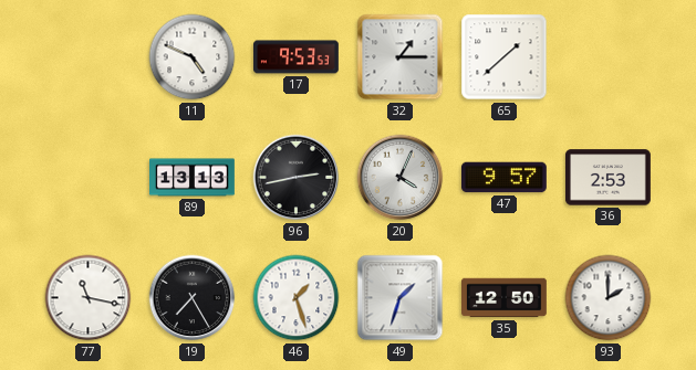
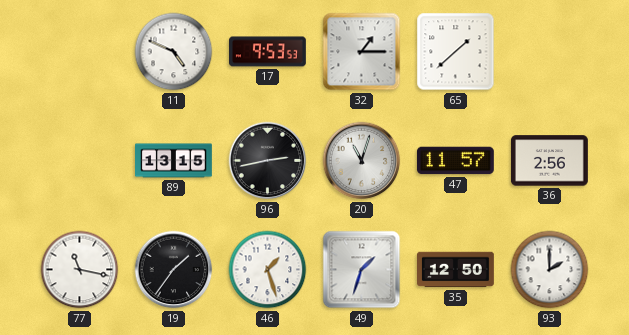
89: 13:13 -> 13:15
20: 4:04 -> 11:03
47: 9:57 -> 11:57
36: 2:53 -> 2:56
19: 7:25 -> 1:36
